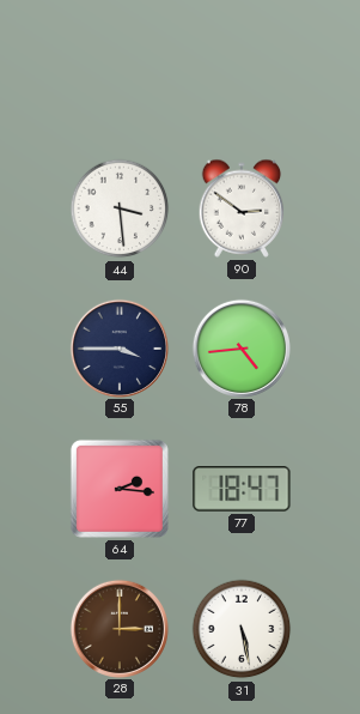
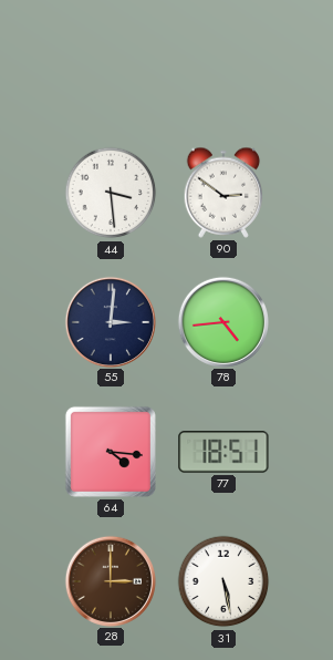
55: 3:45 -> 3:01
64: 2:16 -> 4:16
77: 18:47 -> 18:51
